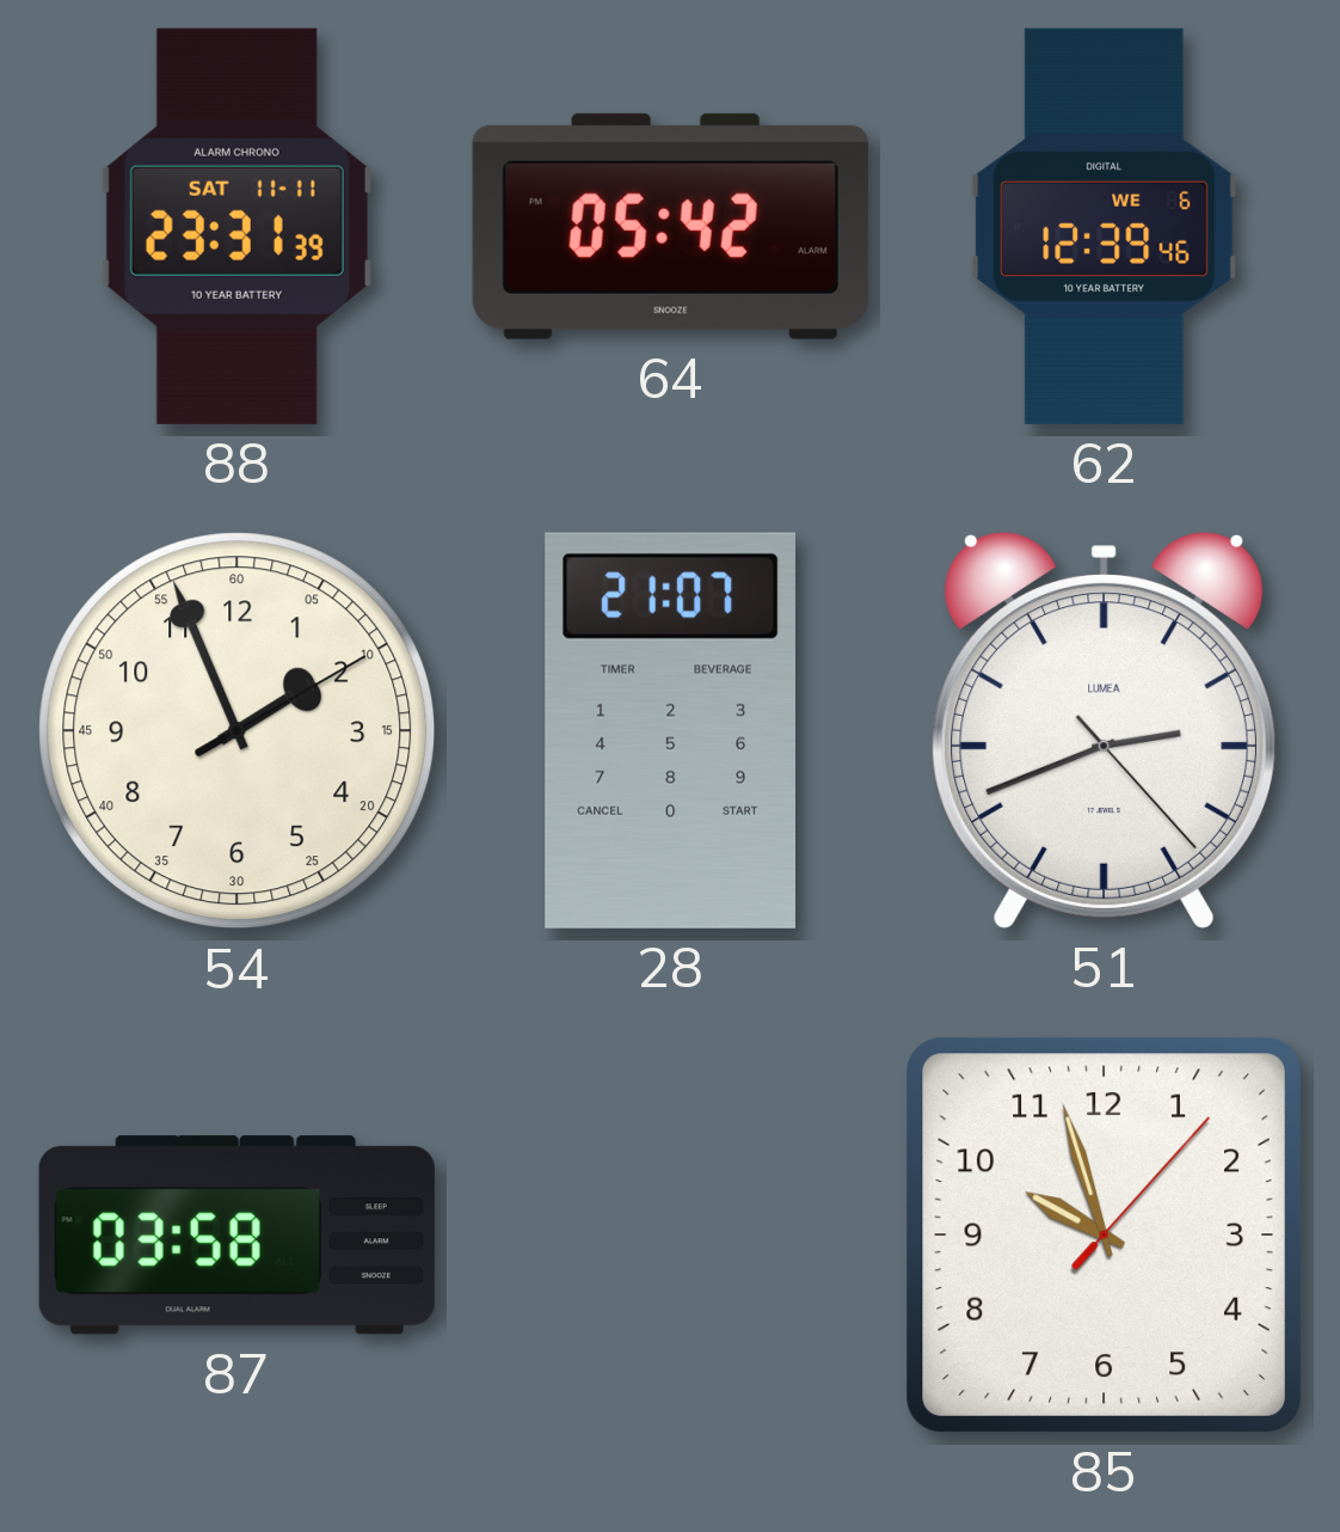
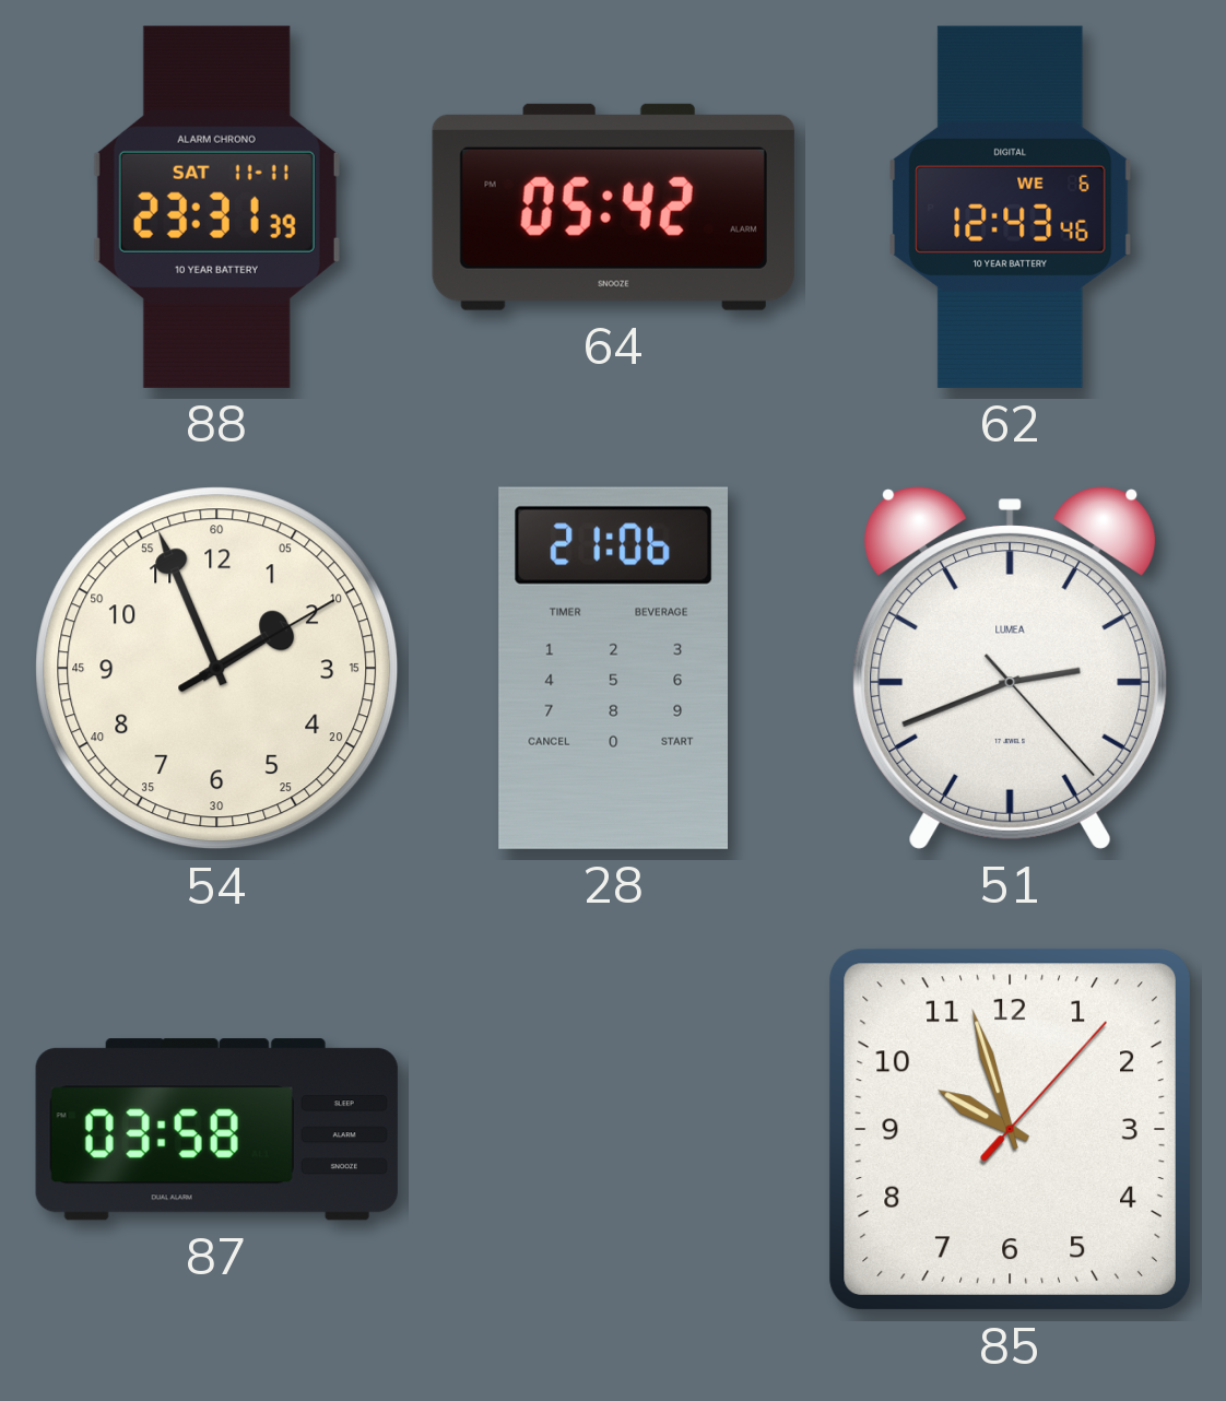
62: 12:39 -> 12:43
28: 21:07 -> 21:06
